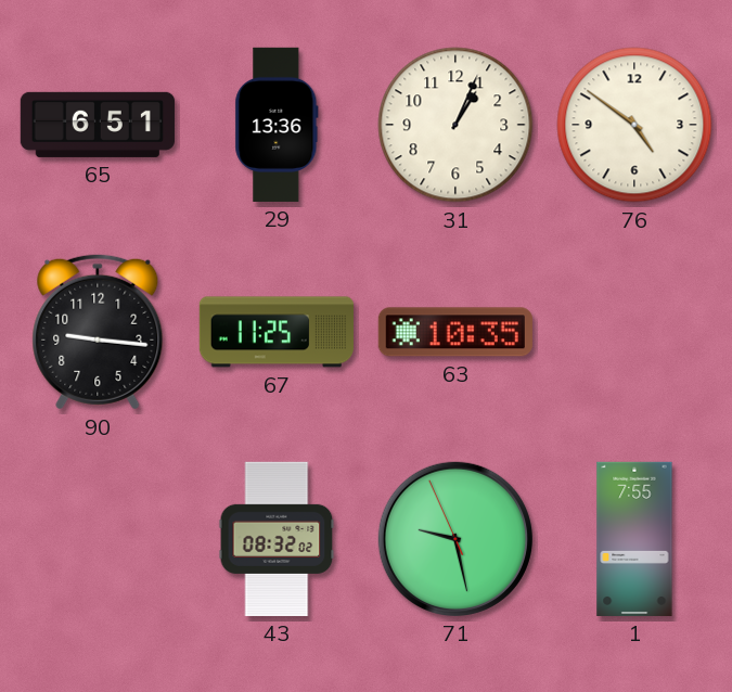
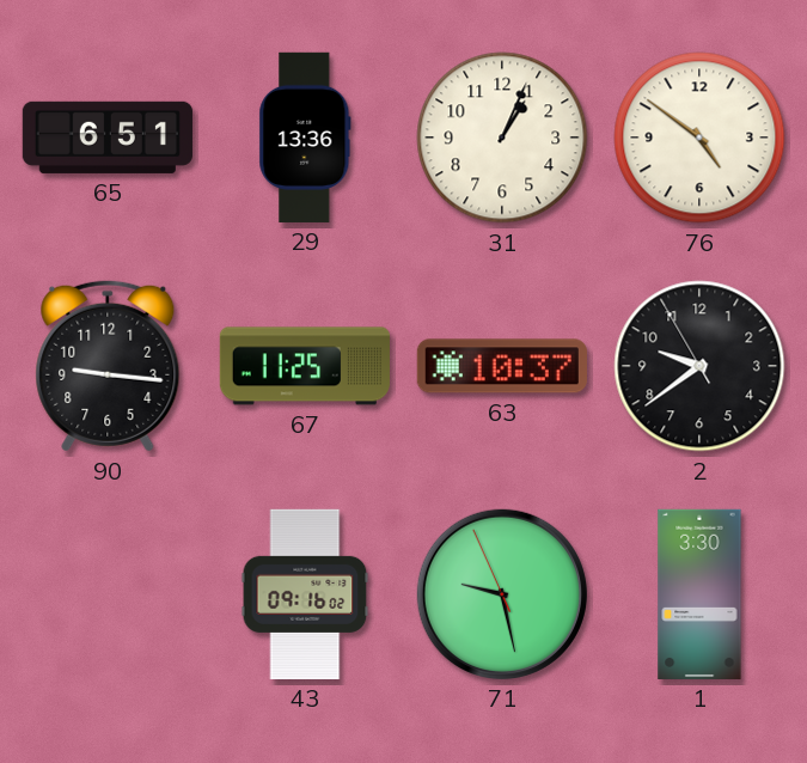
63: 10:35 -> 10:37
2: none -> 9:38
43: 08:32 -> 09:16
1: 7:55 -> 3:30
